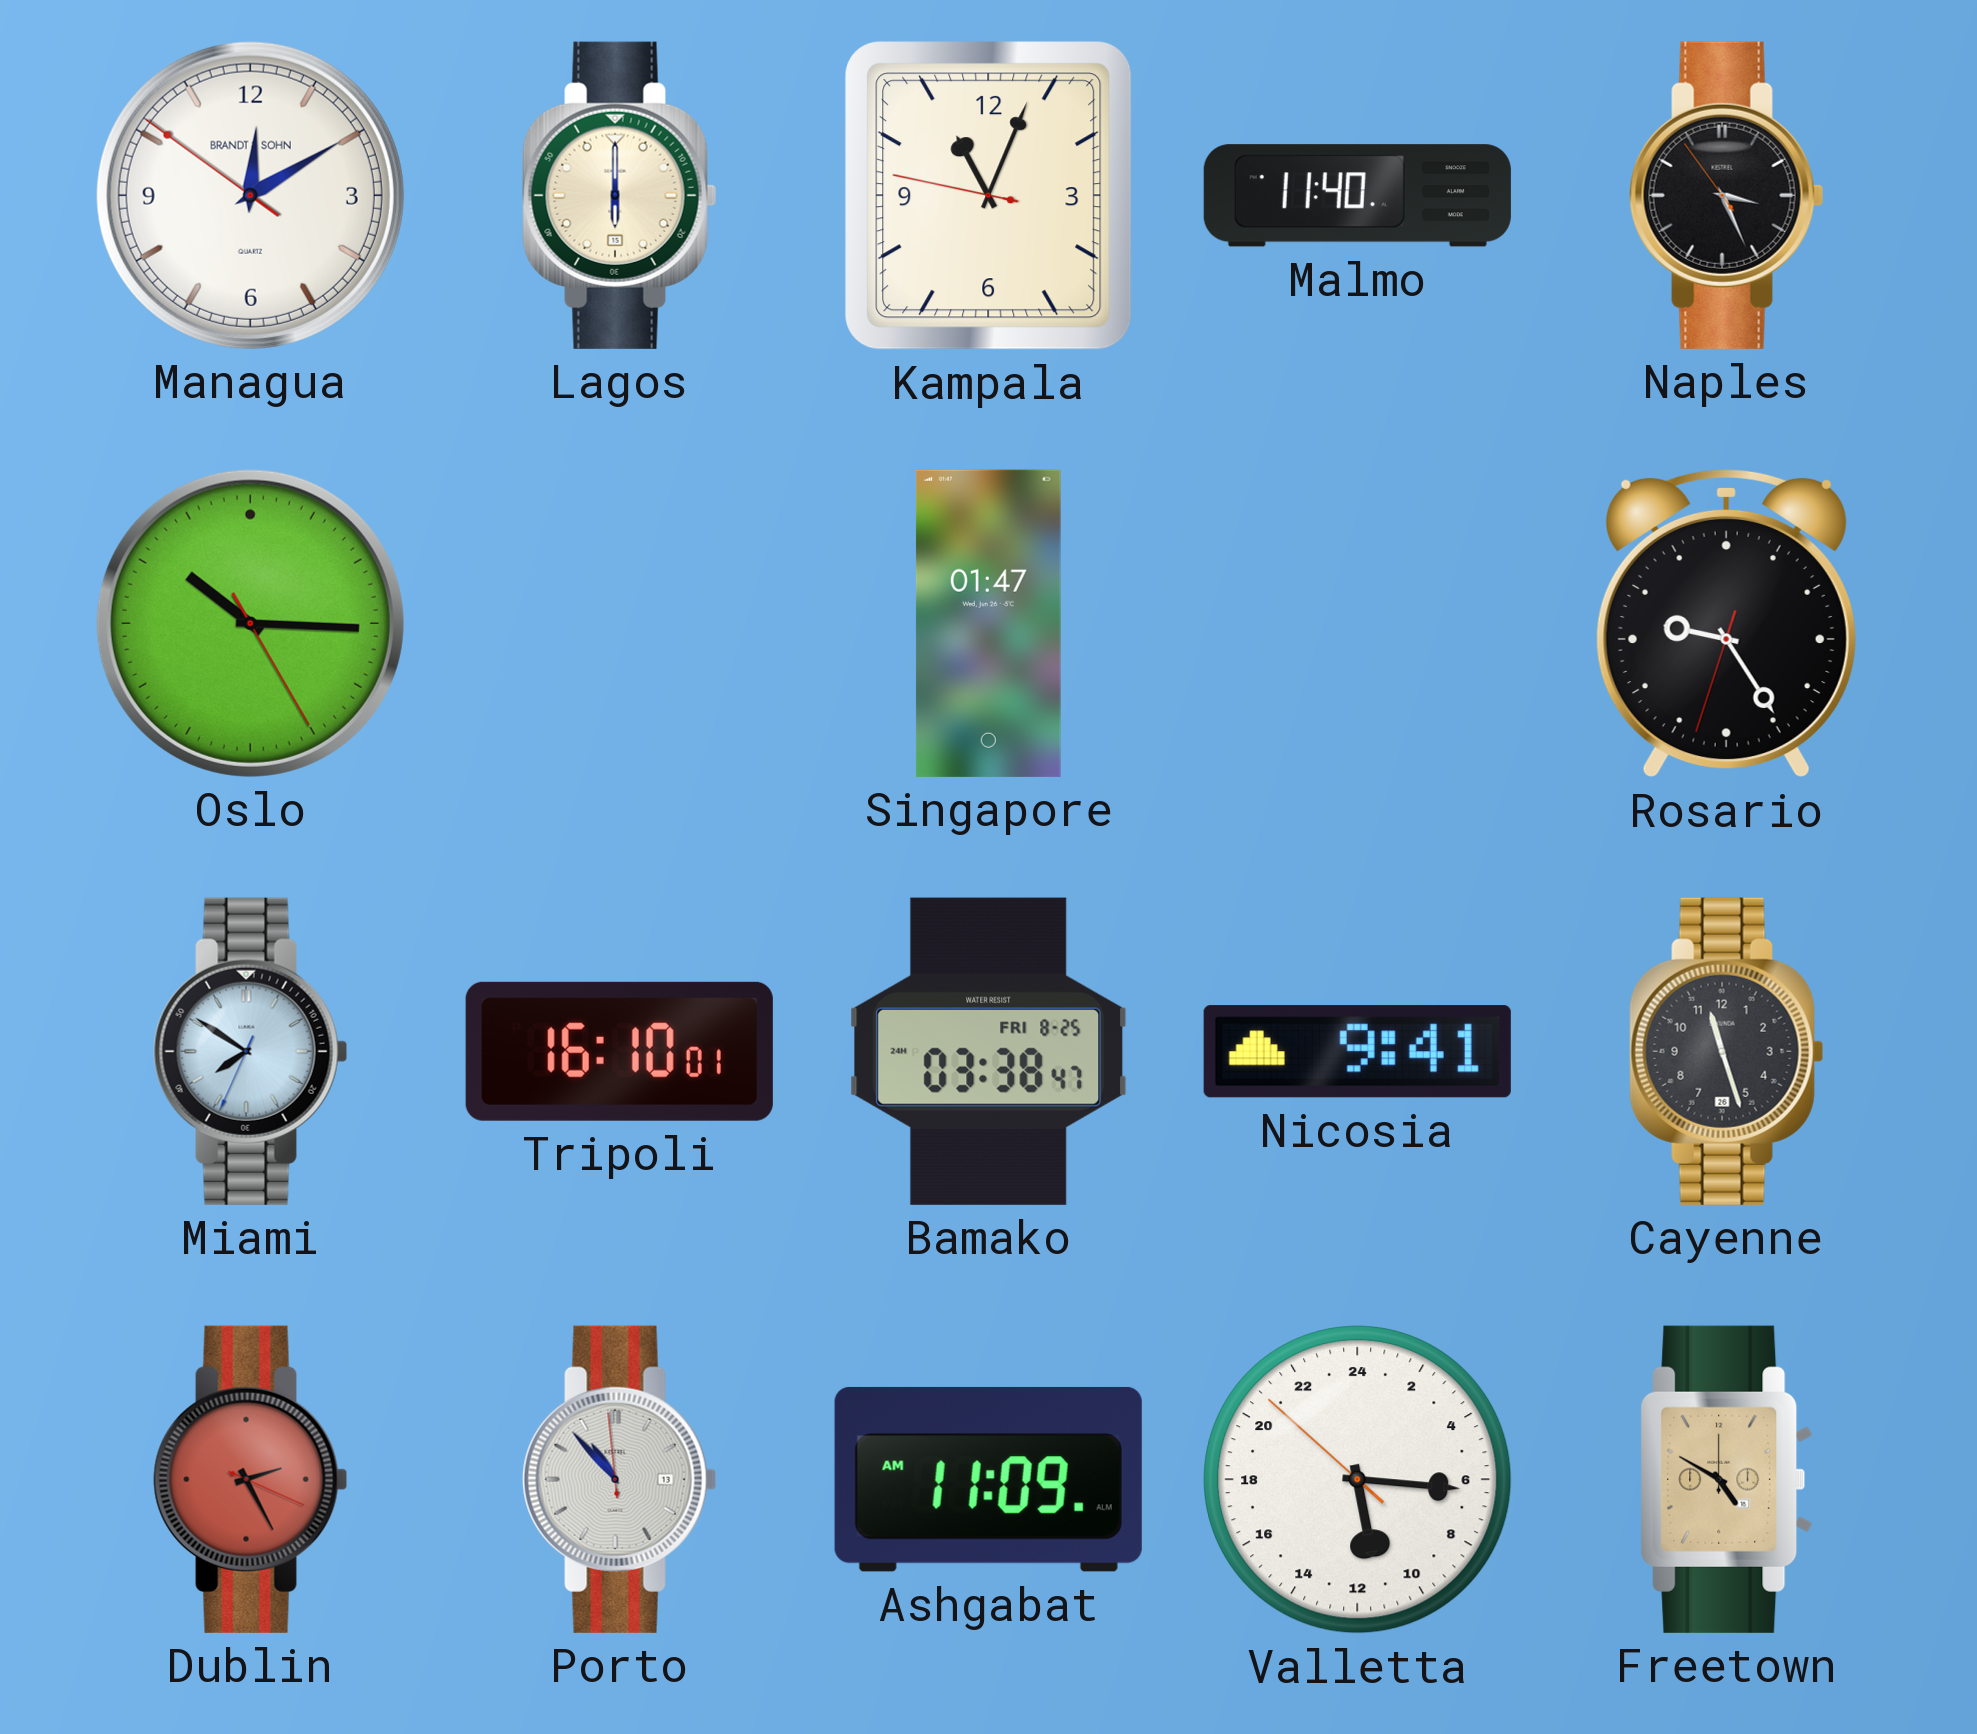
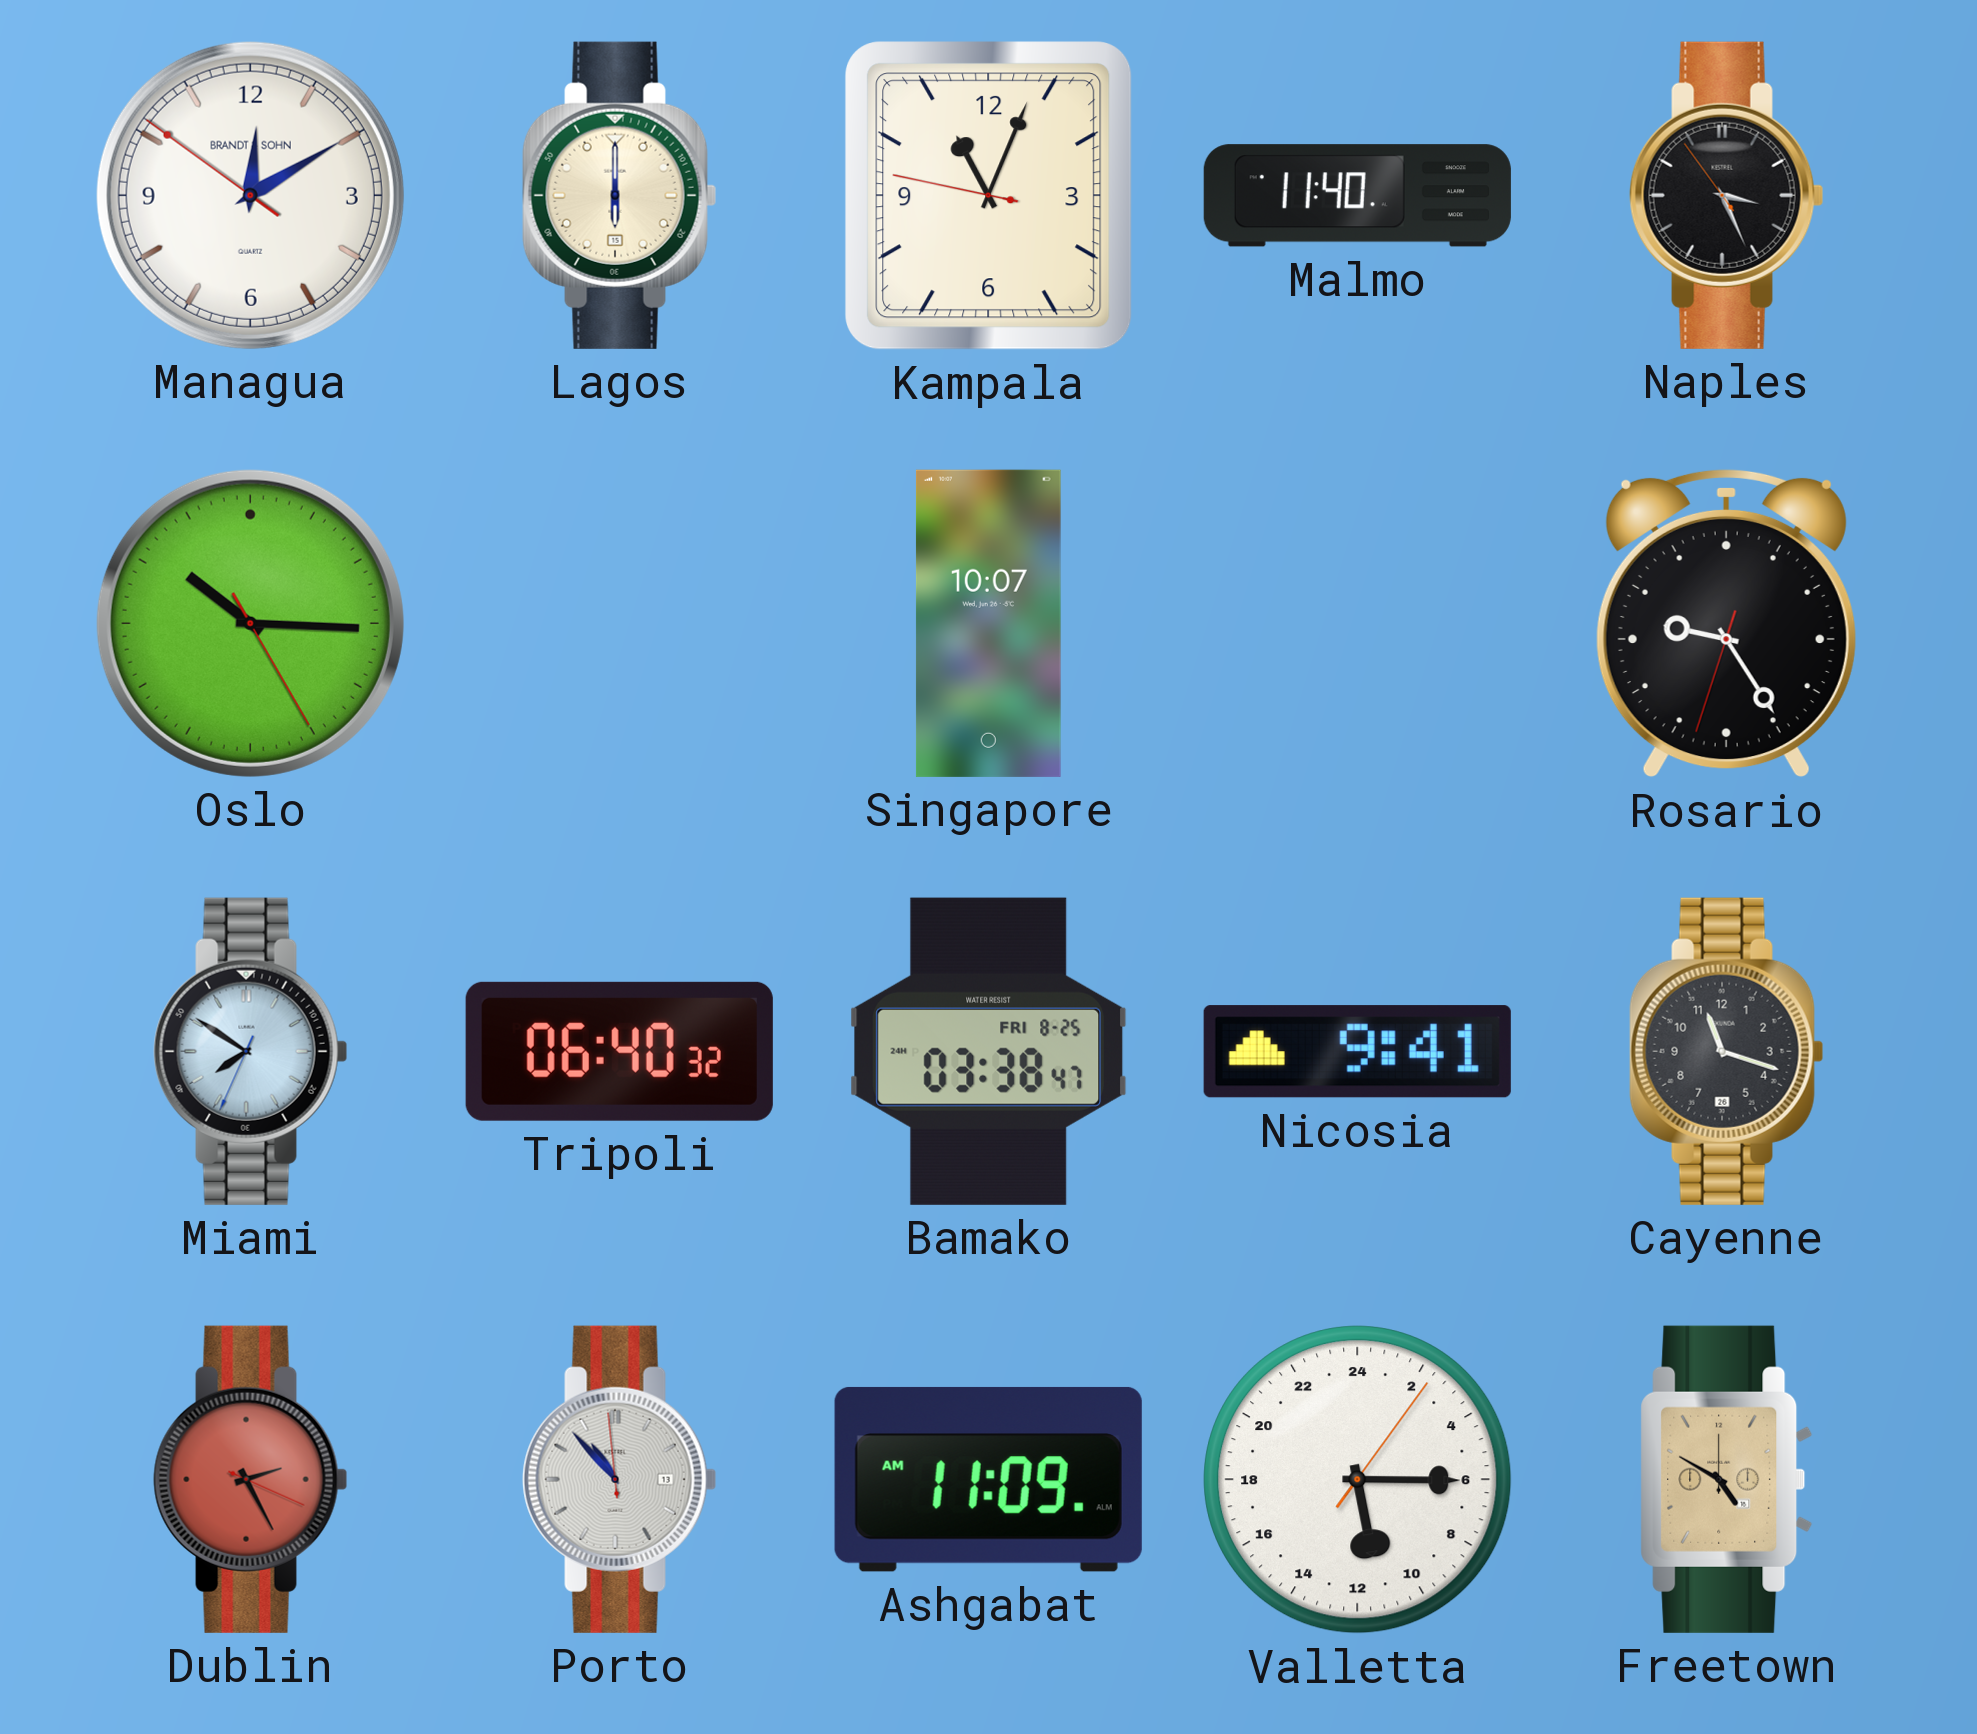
Singapore: 01:47 -> 10:07
Tripoli: 16:10 -> 06:40
Cayenne: 11:27 -> 11:18
Valletta: 11:15:52 -> 11:15:06
